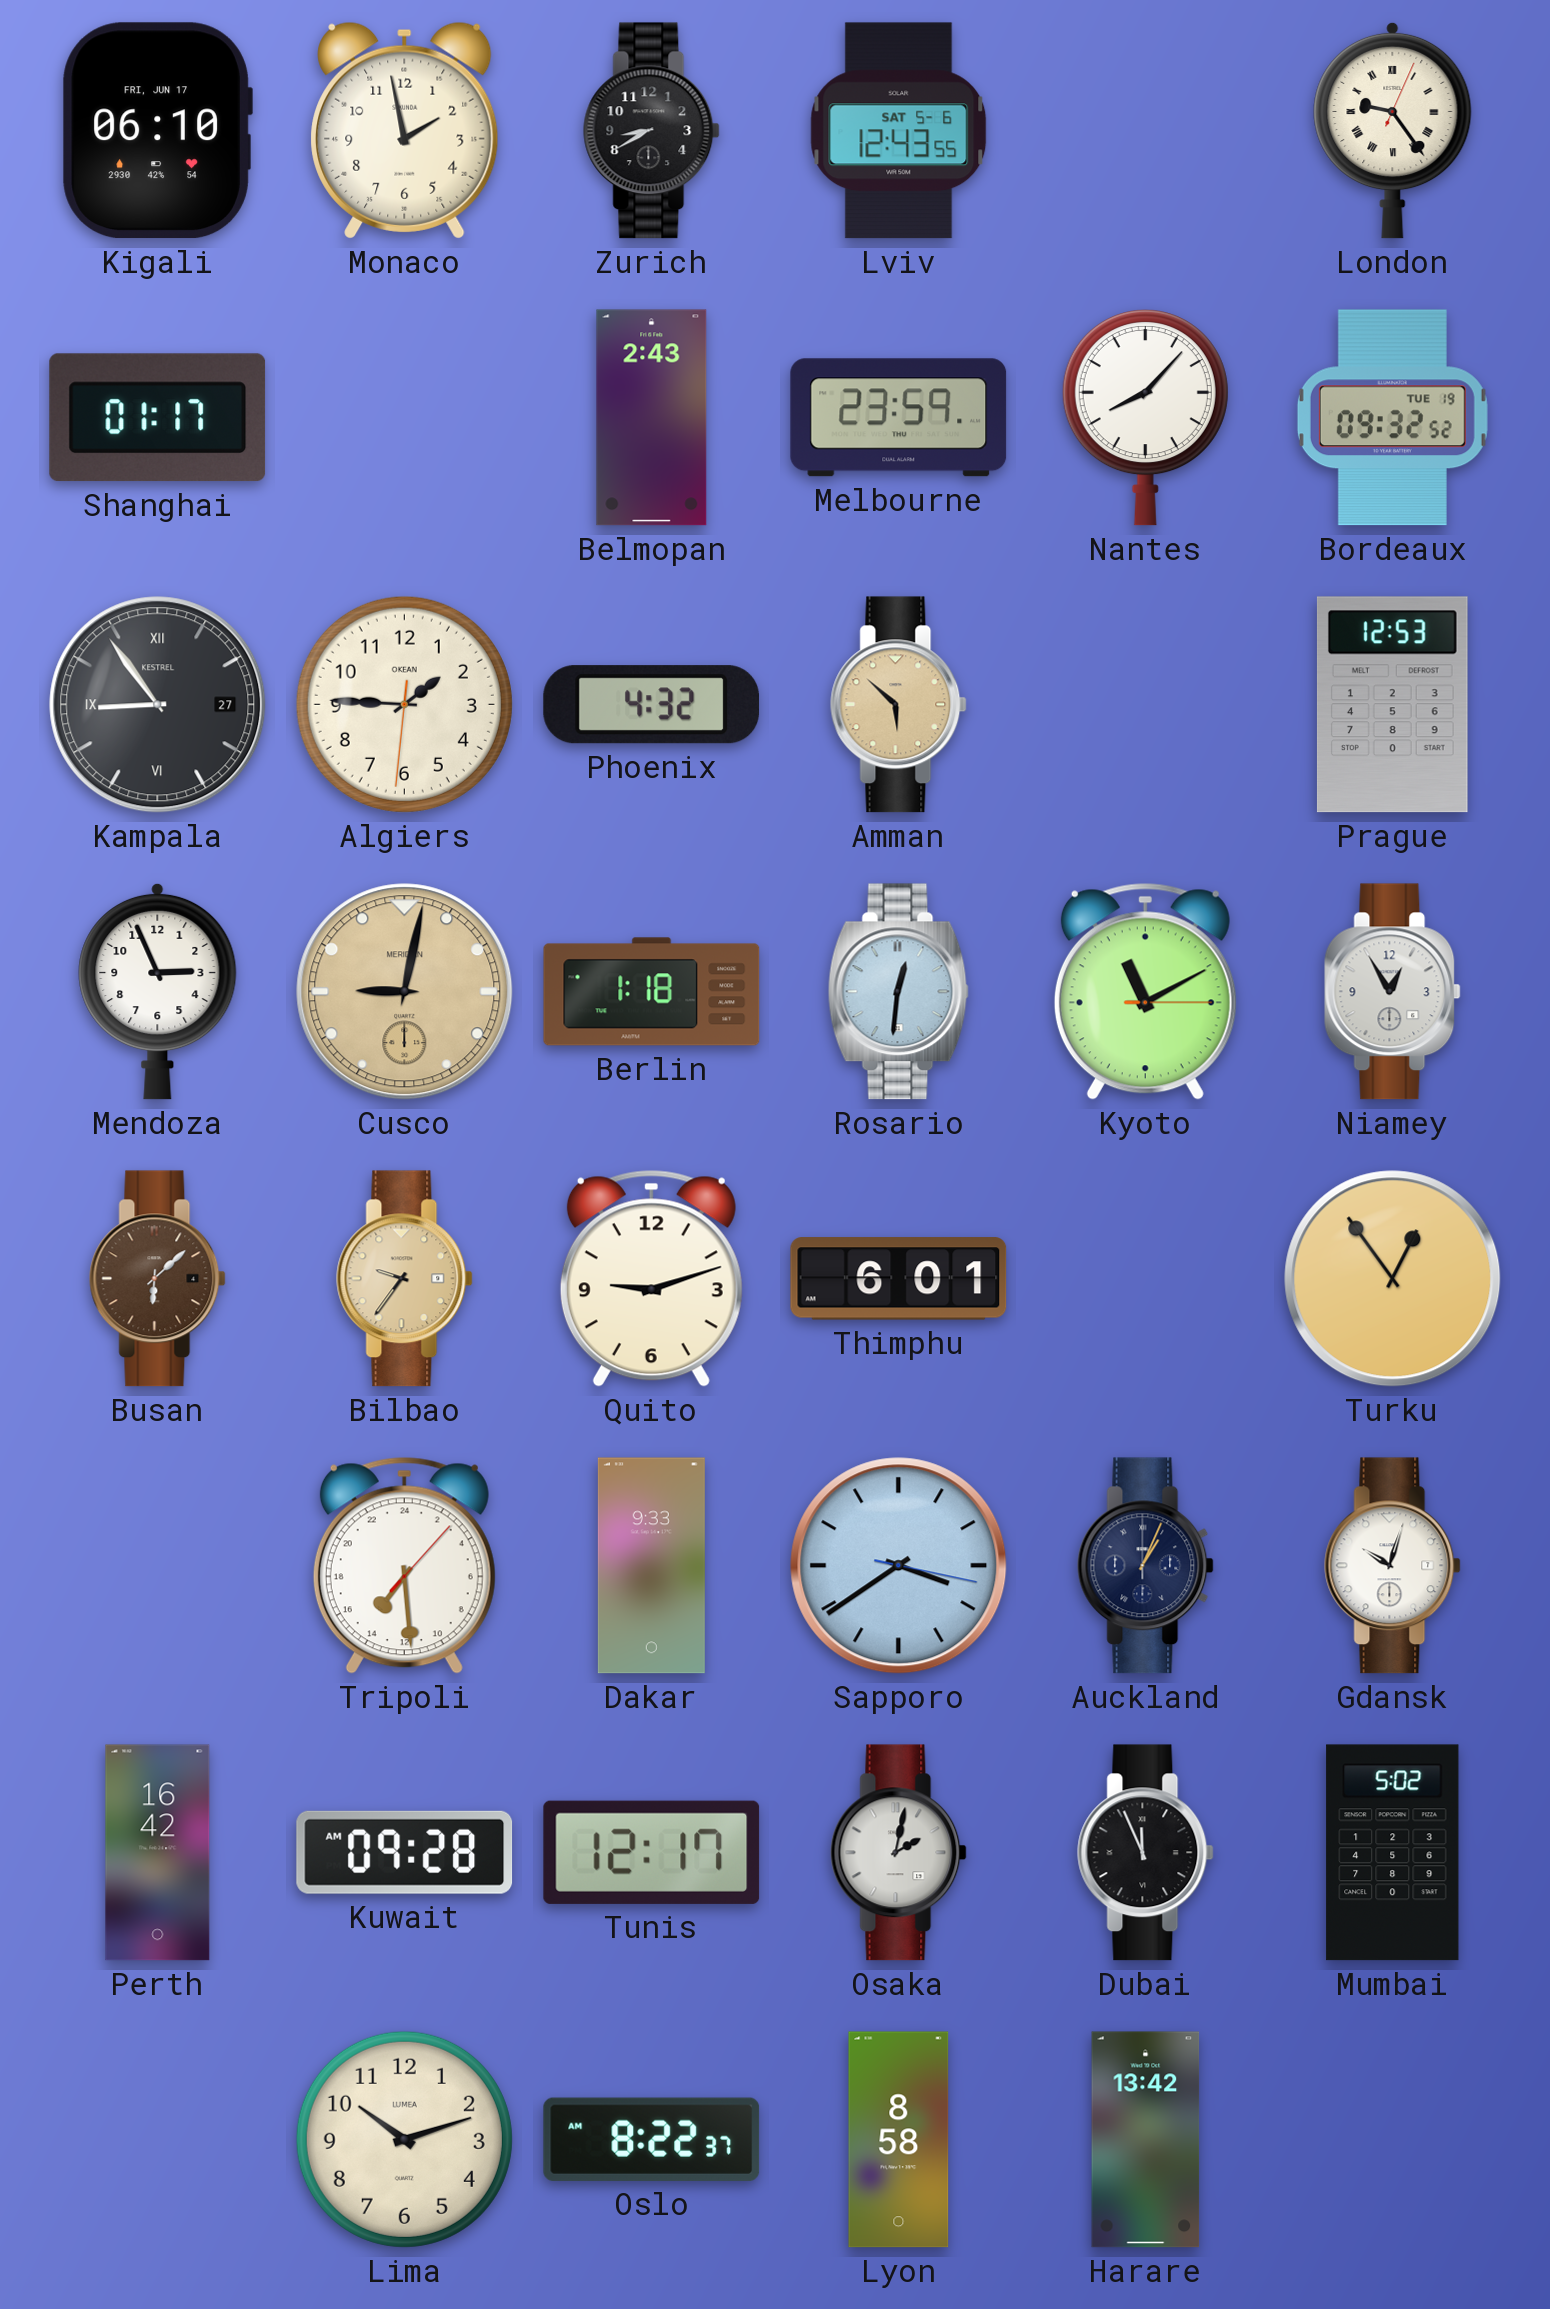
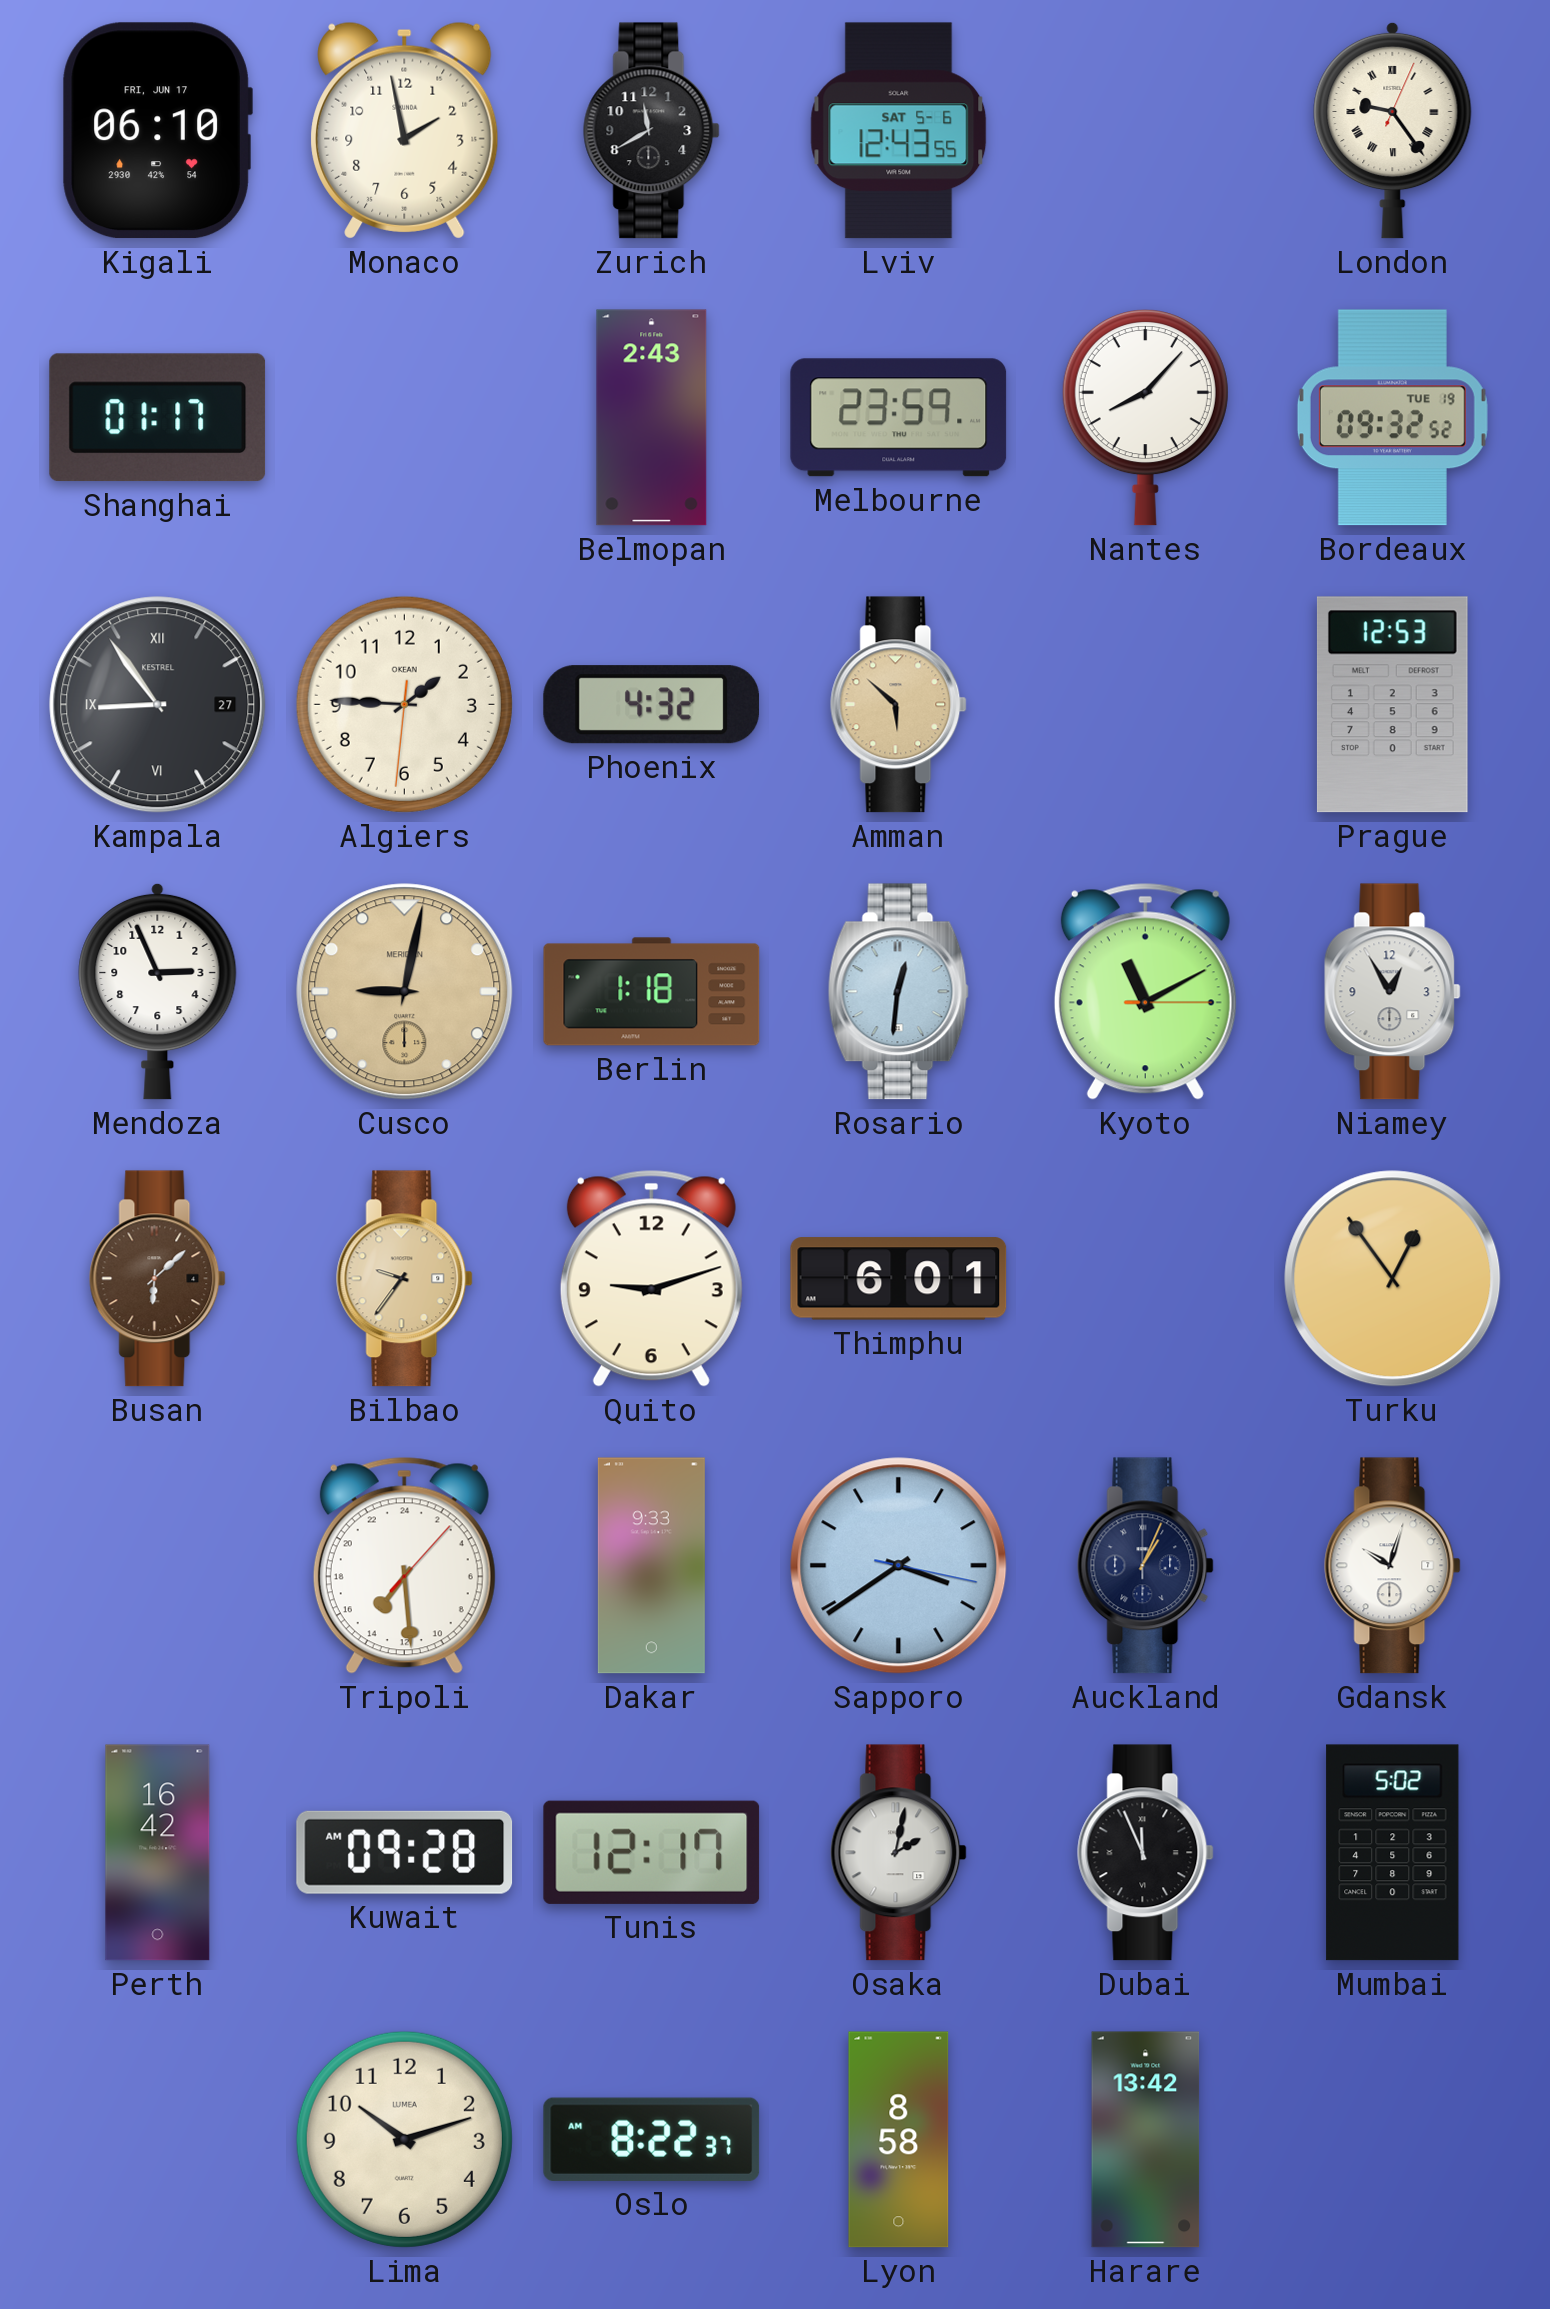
Zurich: 8:40 -> 11:40
